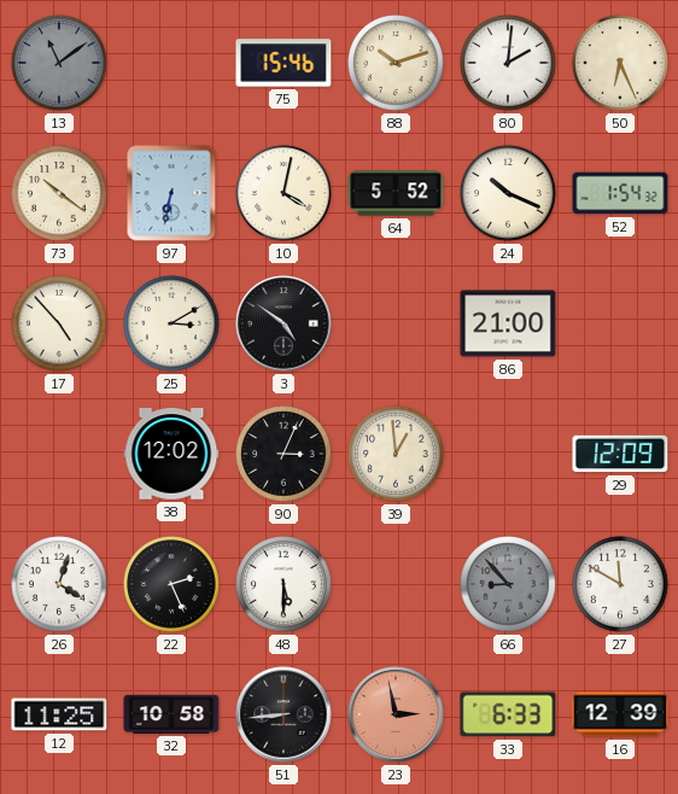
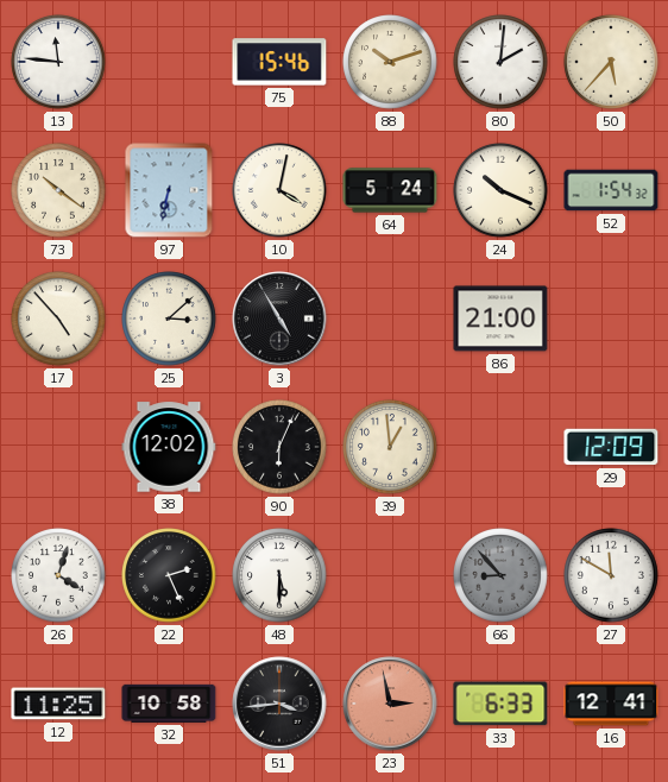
13: 11:09 -> 11:46
13 dial: grey -> white
50: 6:26 -> 5:37
64: 5:52 -> 5:24
25: 3:10 -> 3:08
3: 4:51 -> 4:55
90: 3:04 -> 6:04
51: 8:44 -> 3:44
16: 12:39 -> 12:41
